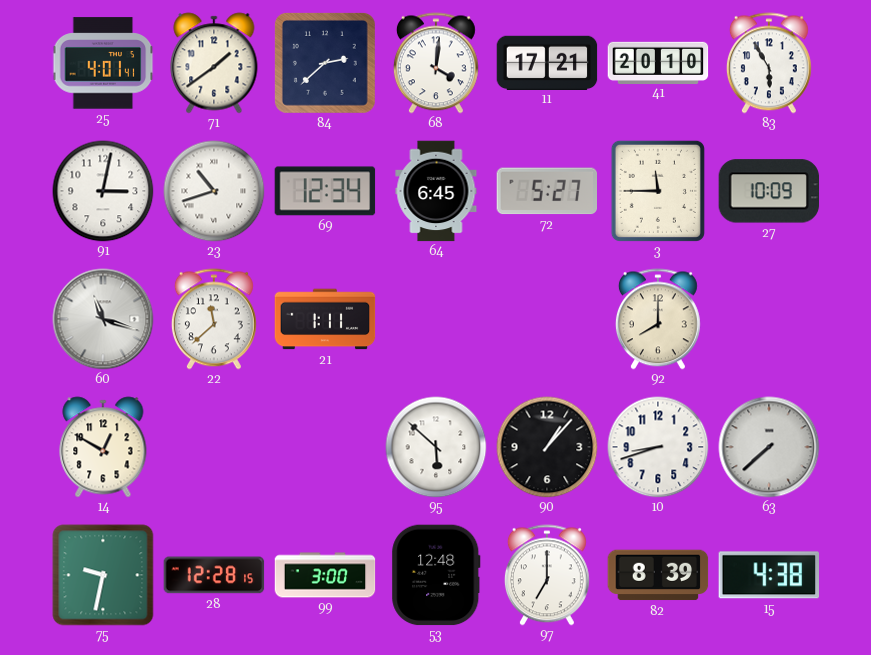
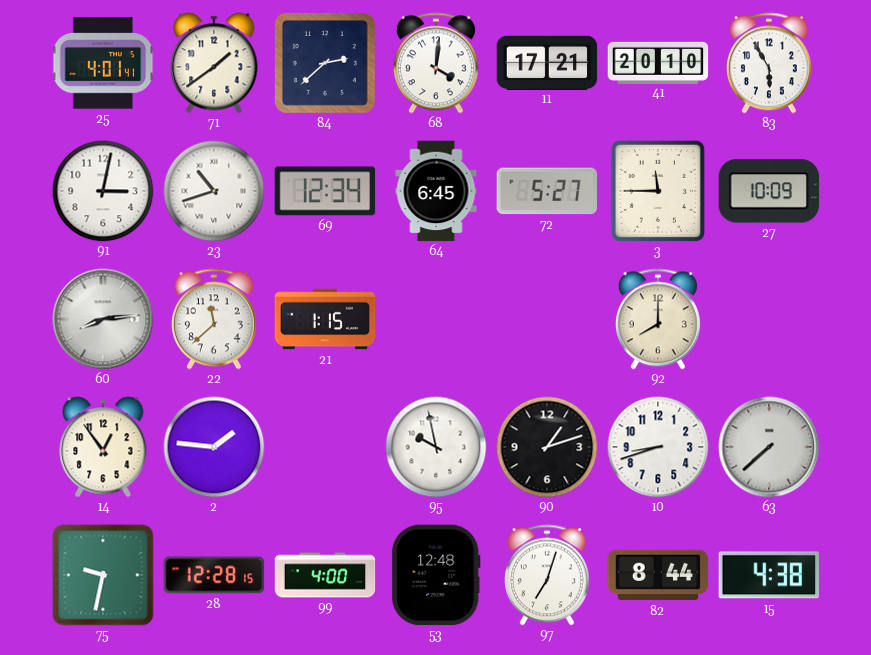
60: 11:18 -> 8:14
21: 1:11 -> 1:15
14: 12:50 -> 12:54
2: none -> 1:46
95: 5:52 -> 9:58
90: 1:07 -> 1:12
99: 3:00 -> 4:00
97: 7:00 -> 7:03
82: 8:39 -> 8:44
